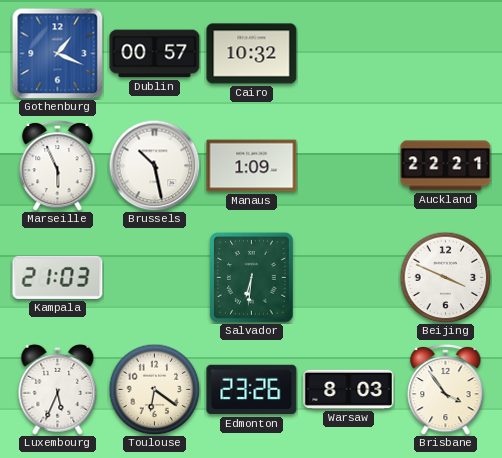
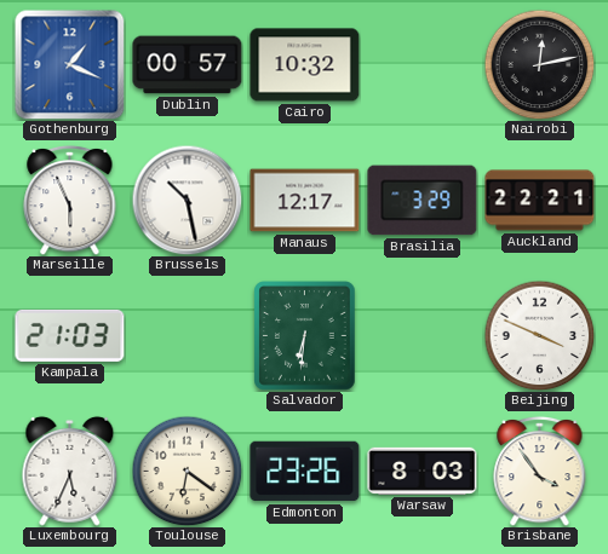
Nairobi: none -> 12:13
Manaus: 1:09 -> 12:17
Brasilia: none -> 3:29
